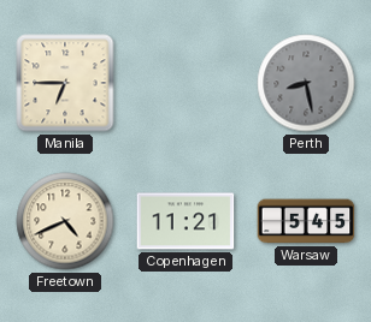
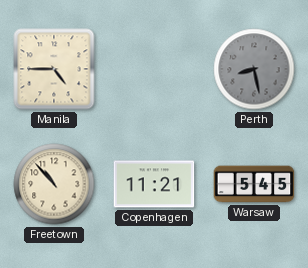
Manila: 6:45 -> 4:45
Freetown: 4:41 -> 10:53
